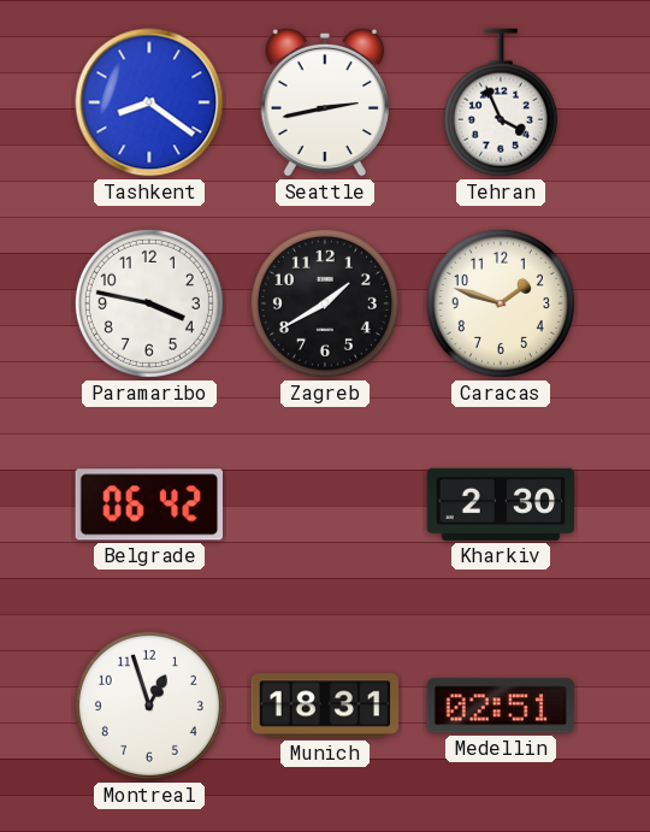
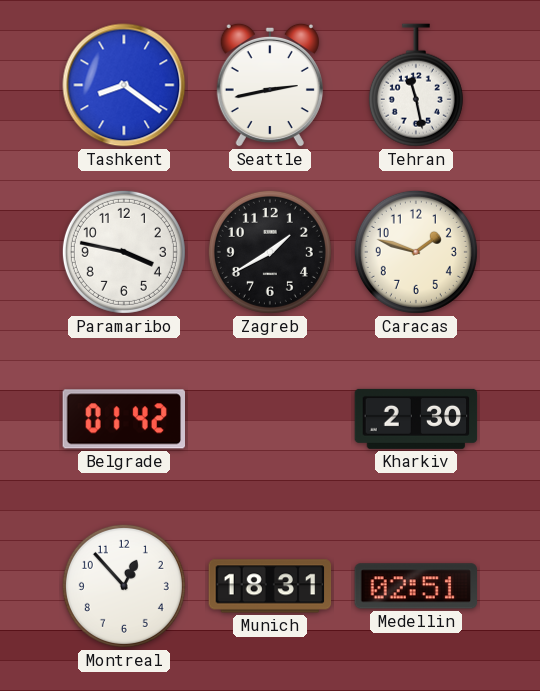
Tehran: 3:56 -> 11:28
Belgrade: 06:42 -> 01:42
Montreal: 12:57 -> 12:53
